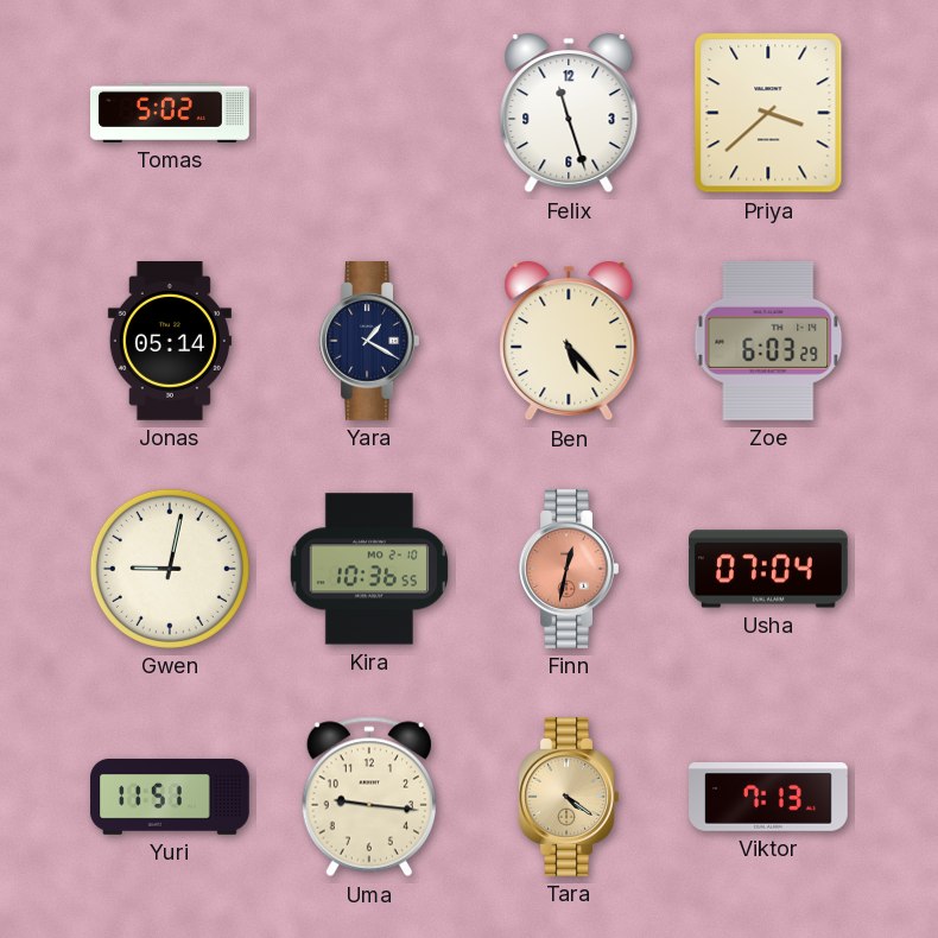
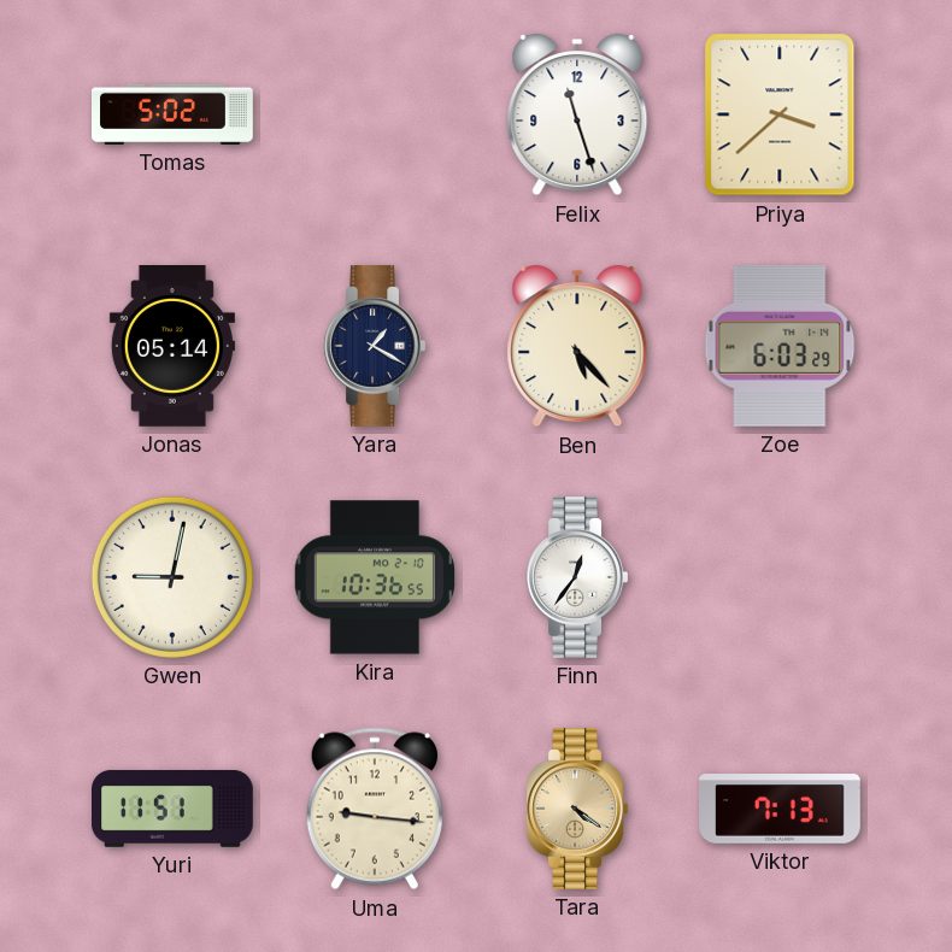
Finn: 12:32 -> 12:36
Finn dial: salmon -> white
Usha: 07:04 -> none
